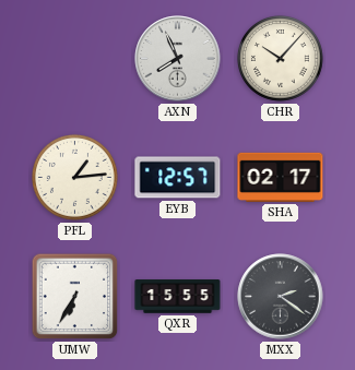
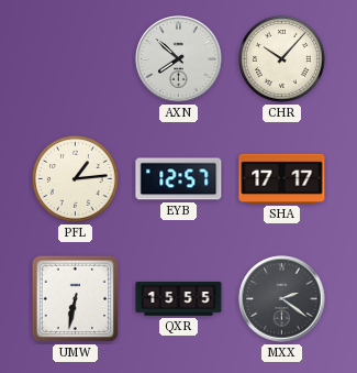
AXN: 7:56 -> 7:52
SHA: 02:17 -> 17:17
UMW: 6:35 -> 6:32
